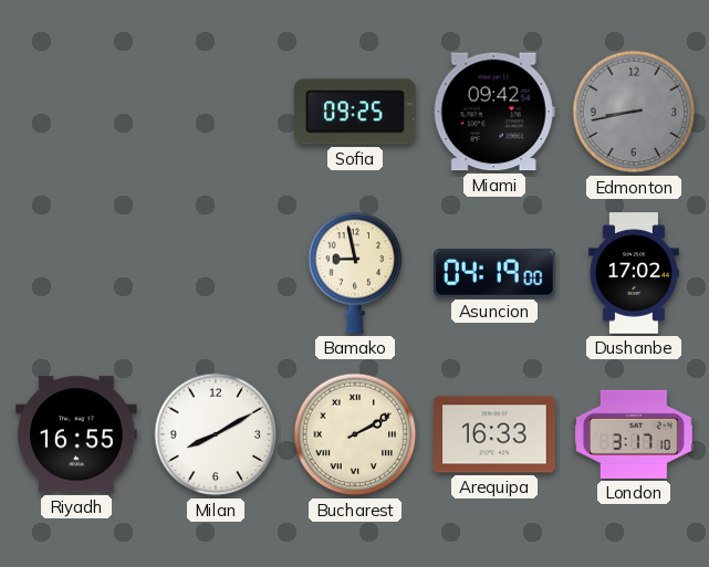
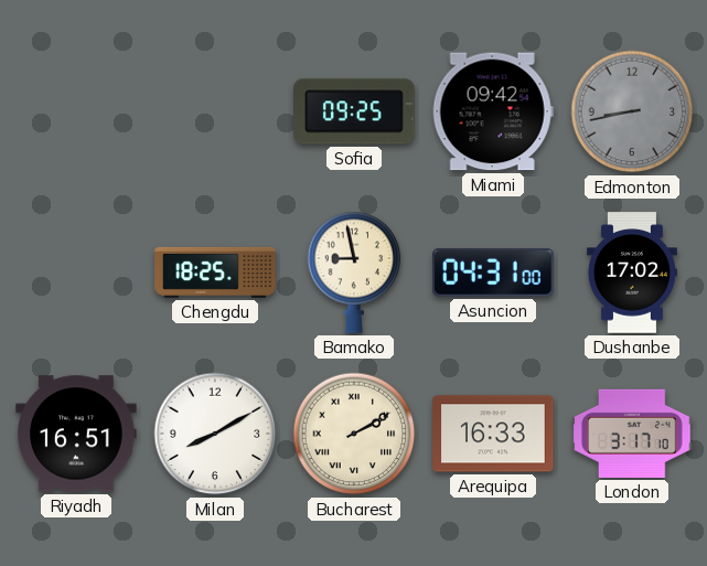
Chengdu: none -> 18:25
Asuncion: 04:19 -> 04:31
Riyadh: 16:55 -> 16:51
